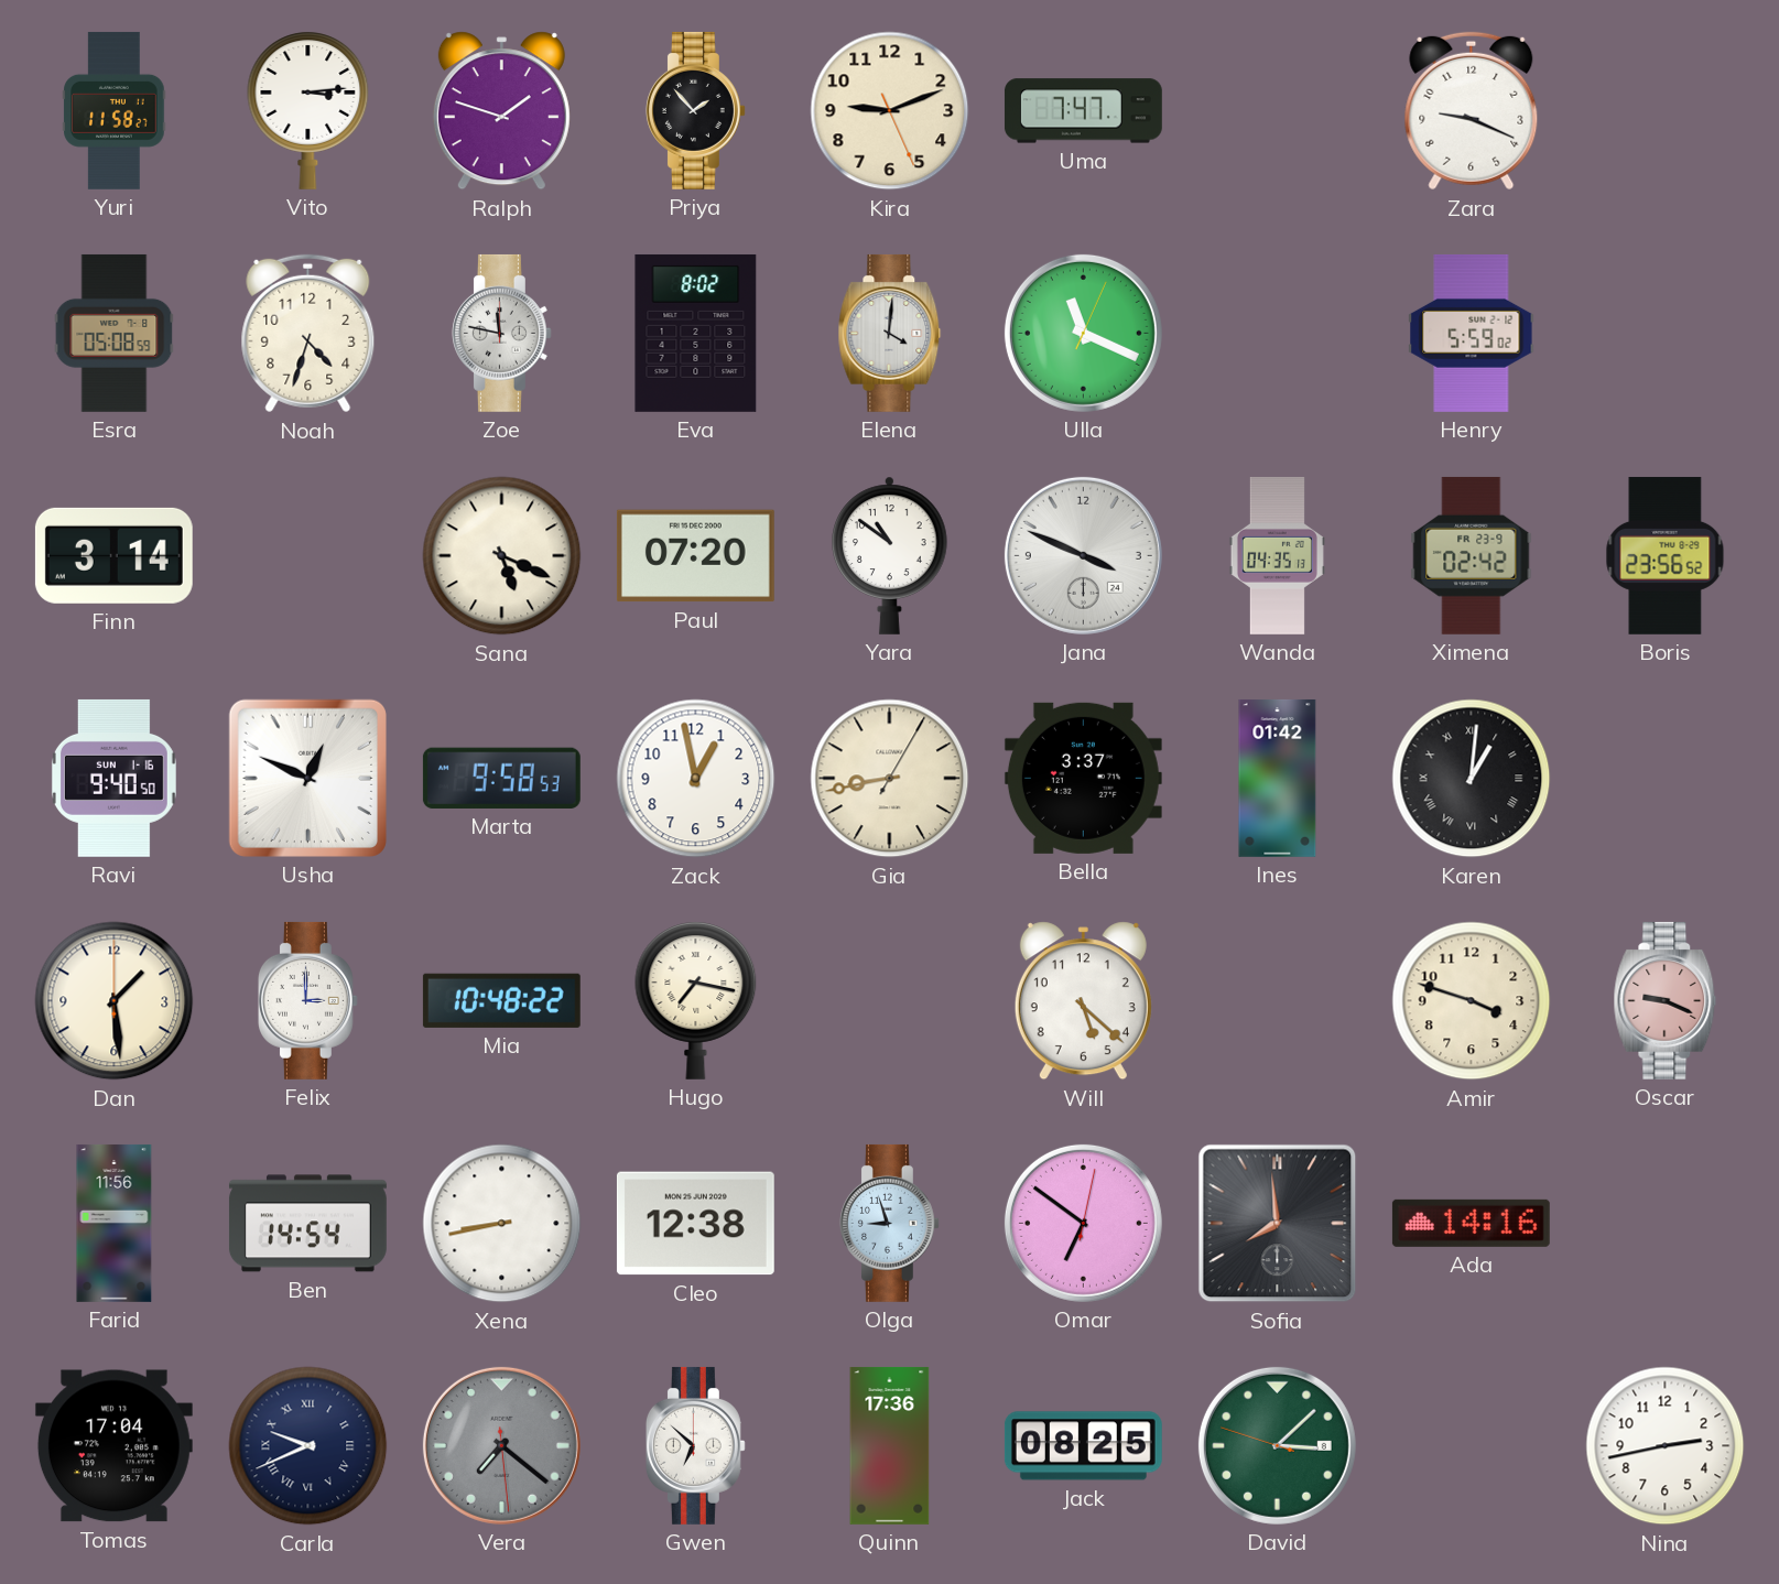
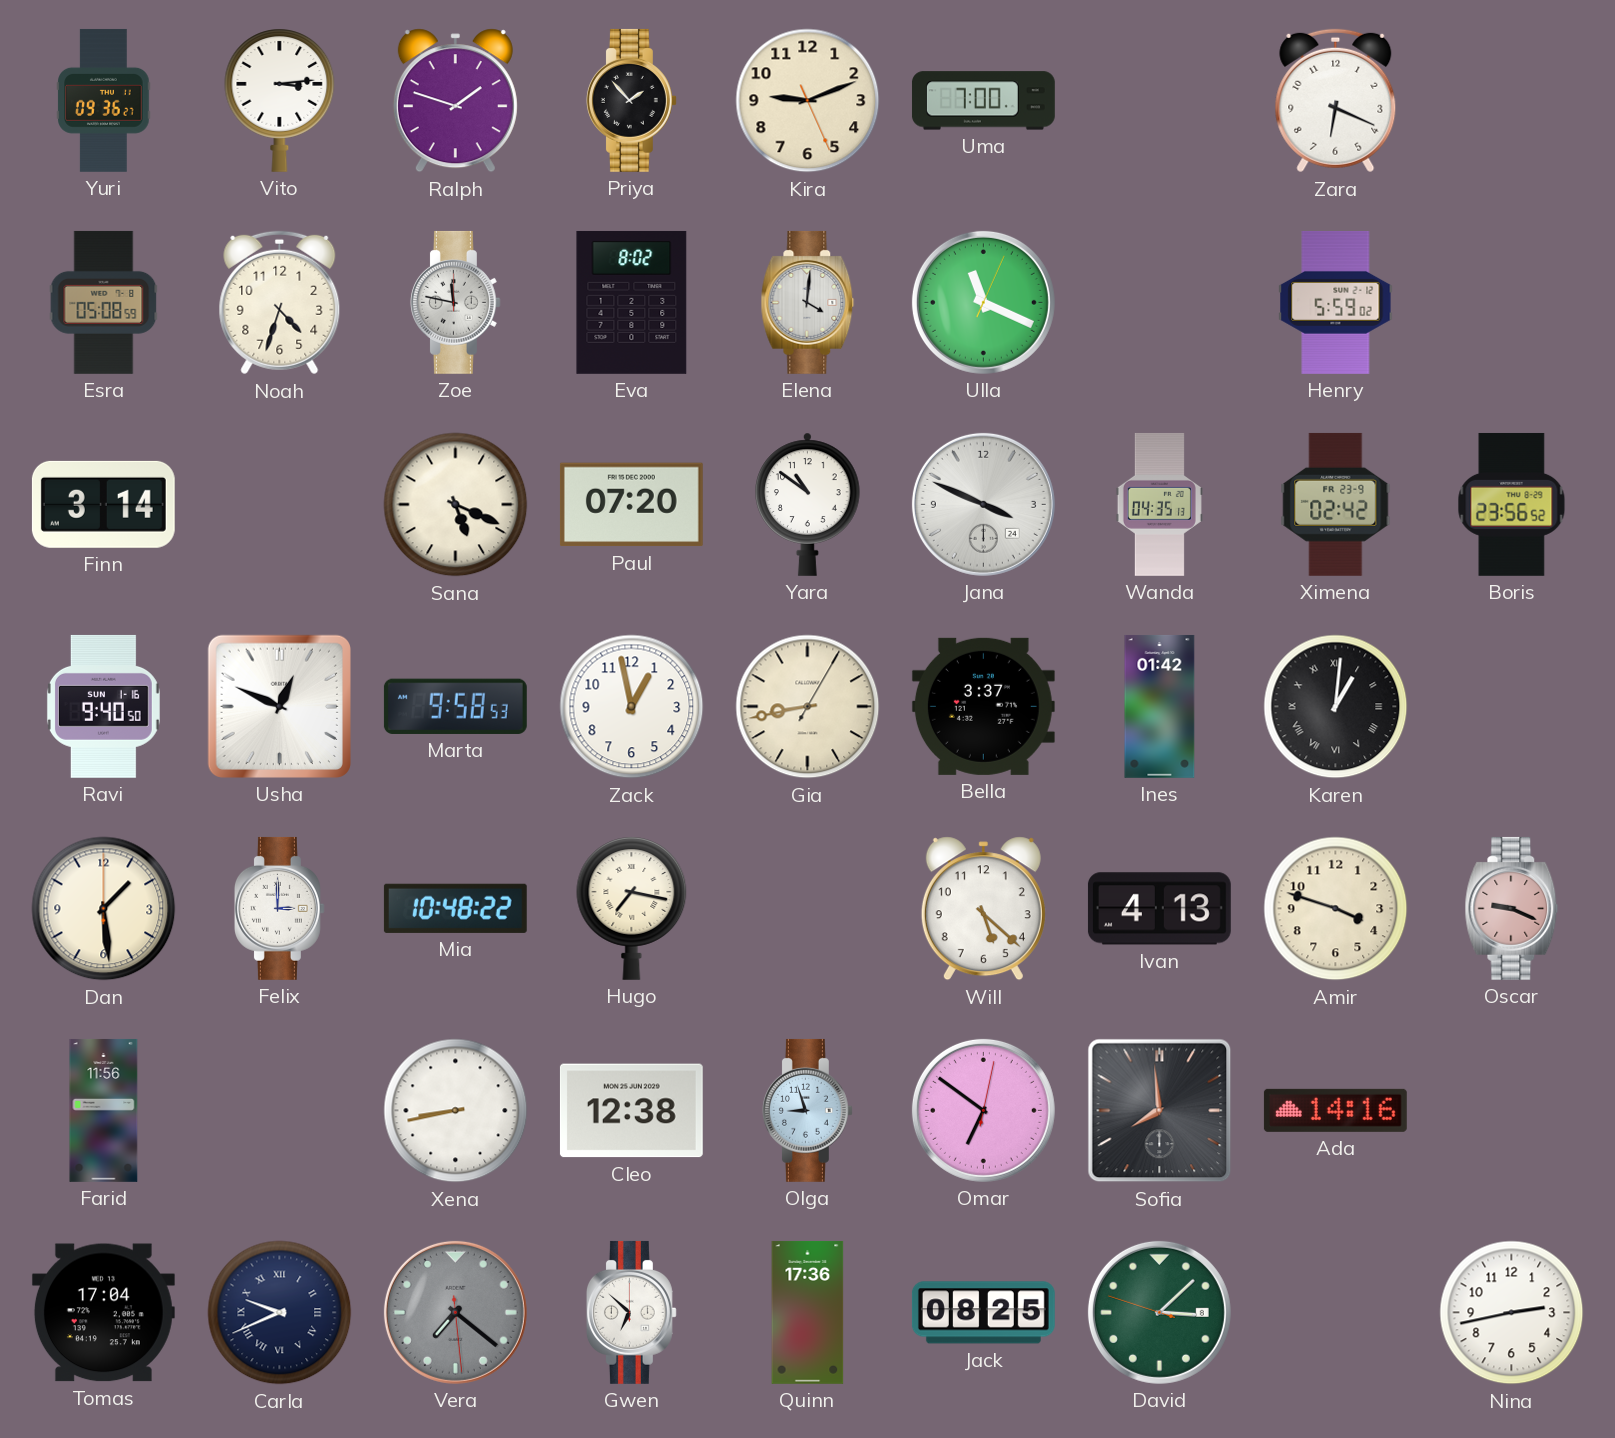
Yuri: 11:58 -> 09:36
Uma: 7:47 -> 7:00
Zara: 9:19 -> 6:19
Ivan: none -> 4:13
Ben: 14:54 -> none
